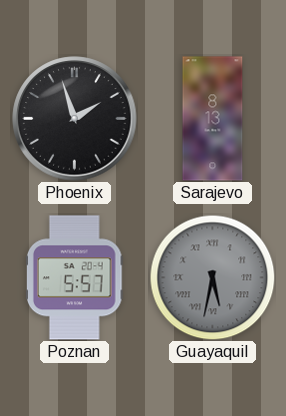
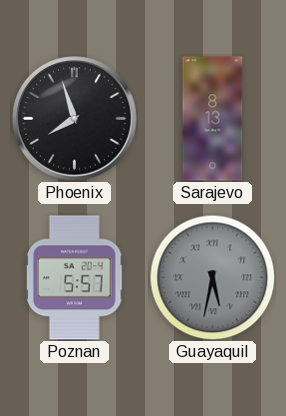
Phoenix: 1:57 -> 7:57
